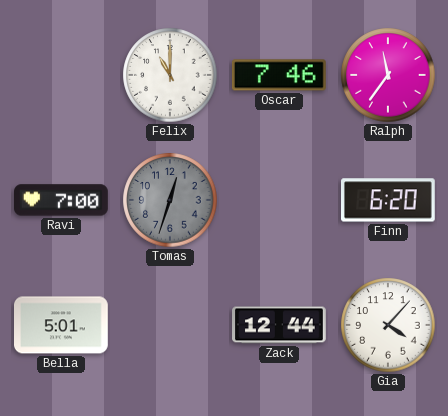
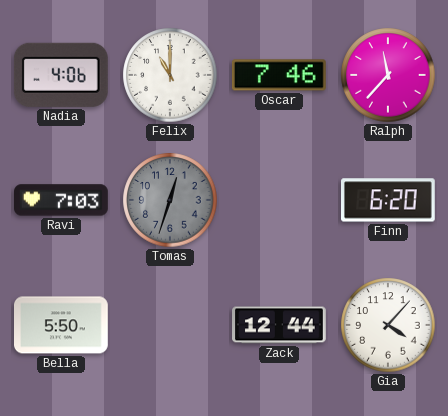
Nadia: none -> 4:06
Ralph: 11:36 -> 11:37
Ravi: 7:00 -> 7:03
Bella: 5:01 -> 5:50
